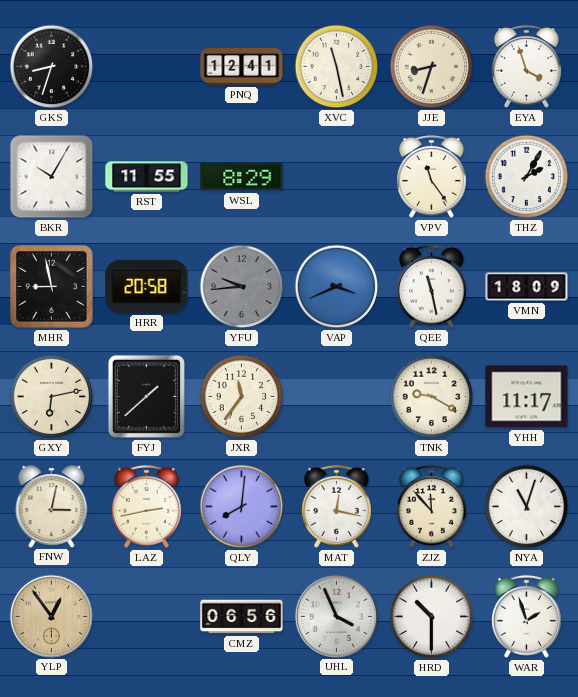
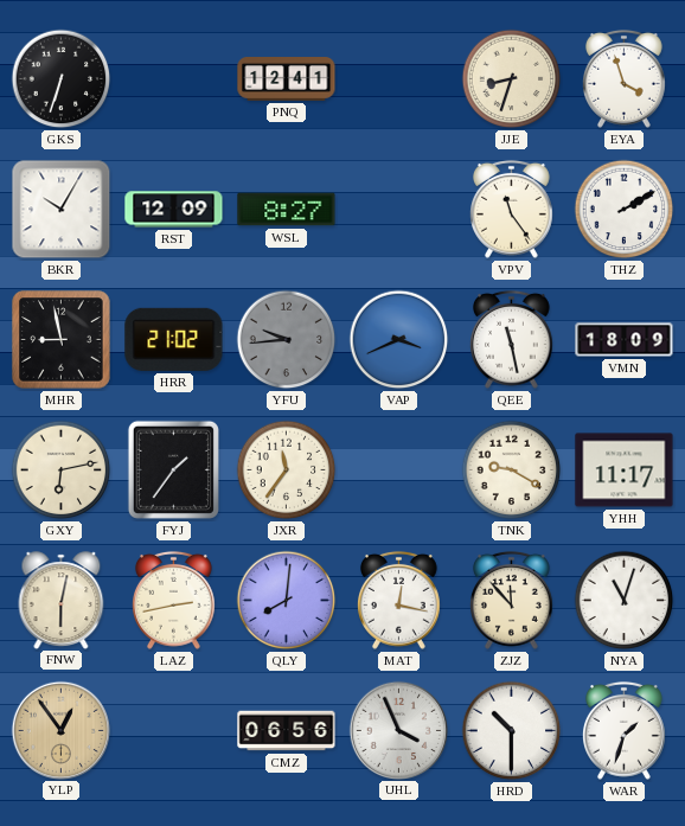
GKS: 8:33 -> 6:33
XVC: 11:28 -> none
RST: 11:55 -> 12:09
WSL: 8:29 -> 8:27
THZ: 2:05 -> 2:10
HRR: 20:58 -> 21:02
FYJ: 1:38 -> 1:36
FNW: 3:02 -> 6:02
WAR: 1:57 -> 1:33
